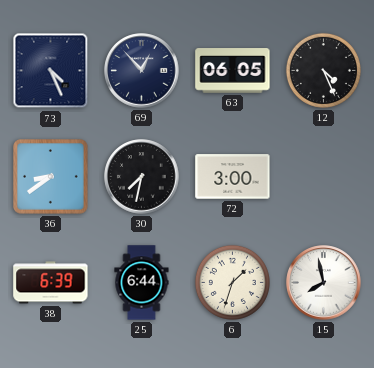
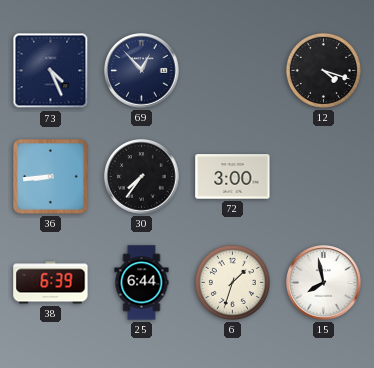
63: 06:05 -> none
12: 4:26 -> 4:18
36: 8:39 -> 8:44
30: 7:32 -> 7:36
